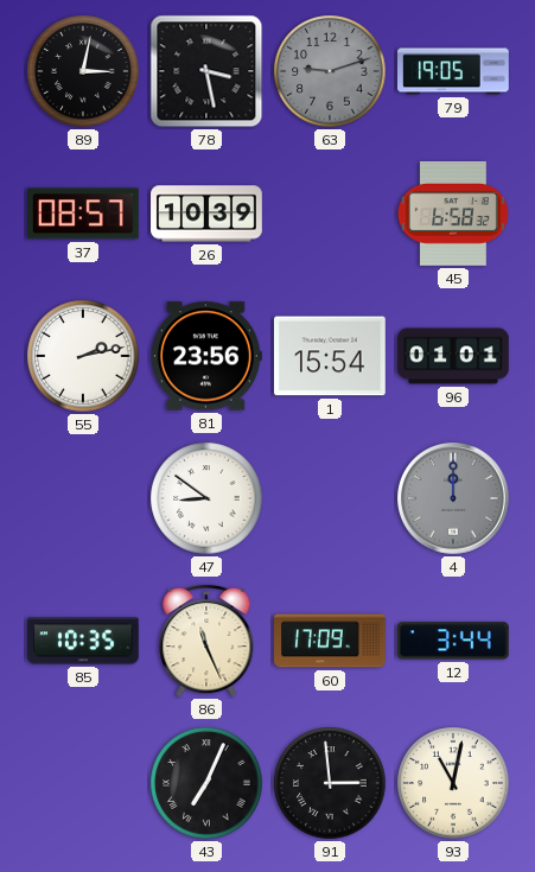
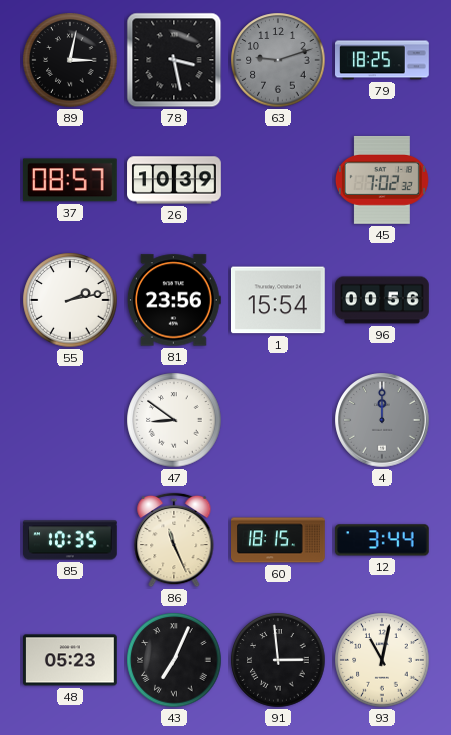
79: 19:05 -> 18:25
45: 6:58 -> 7:02
96: 01:01 -> 00:56
60: 17:09 -> 18:15
48: none -> 05:23
